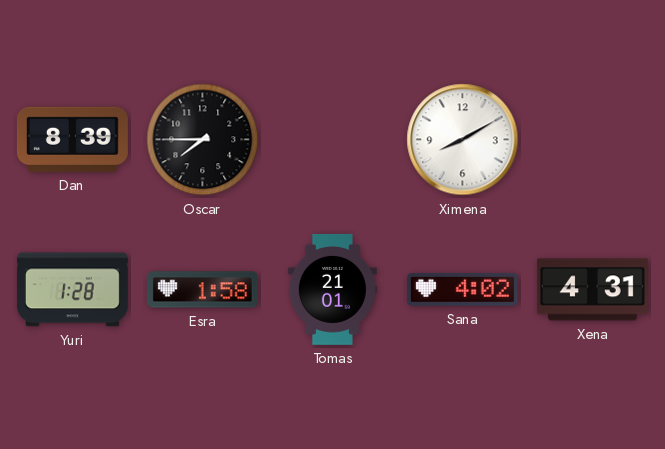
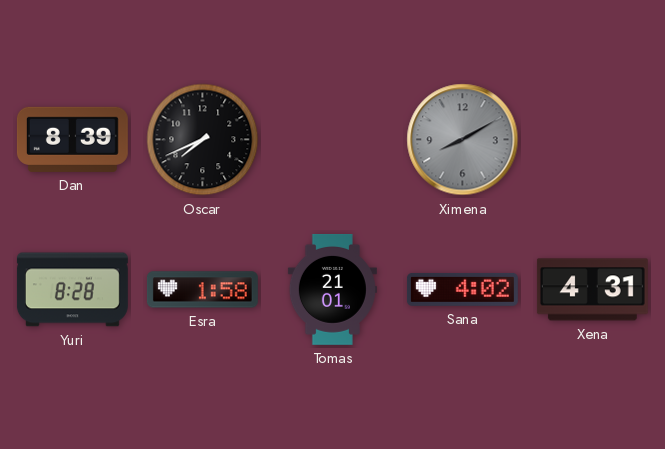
Oscar: 7:45 -> 7:41
Ximena dial: white -> grey
Yuri: 1:28 -> 8:28
